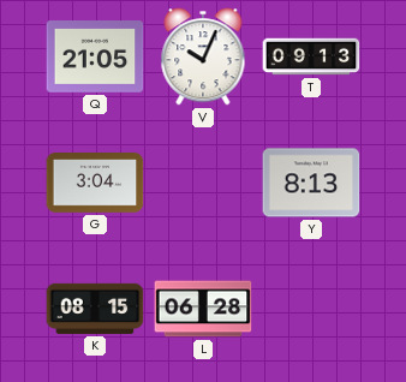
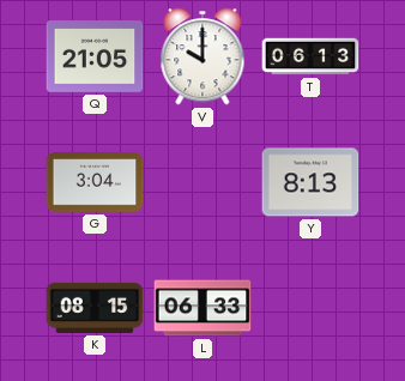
V: 10:04 -> 10:00
T: 09:13 -> 06:13
L: 06:28 -> 06:33
